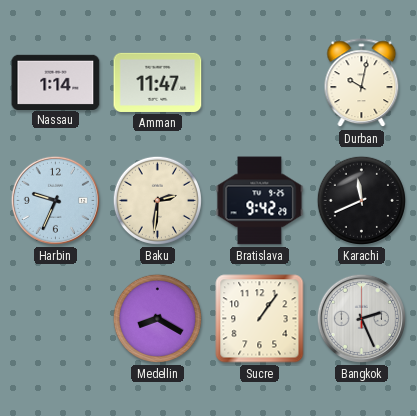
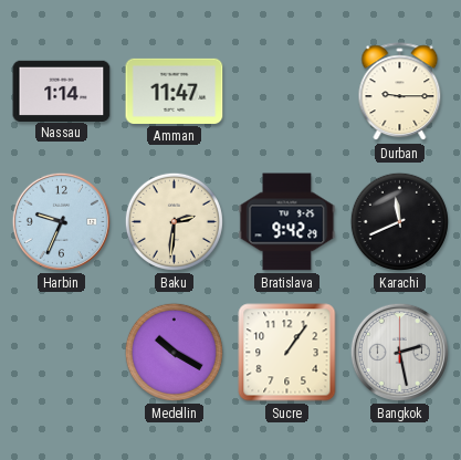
Durban: 10:02 -> 9:15
Medellin: 8:20 -> 10:20
Bangkok: 2:26 -> 2:28
